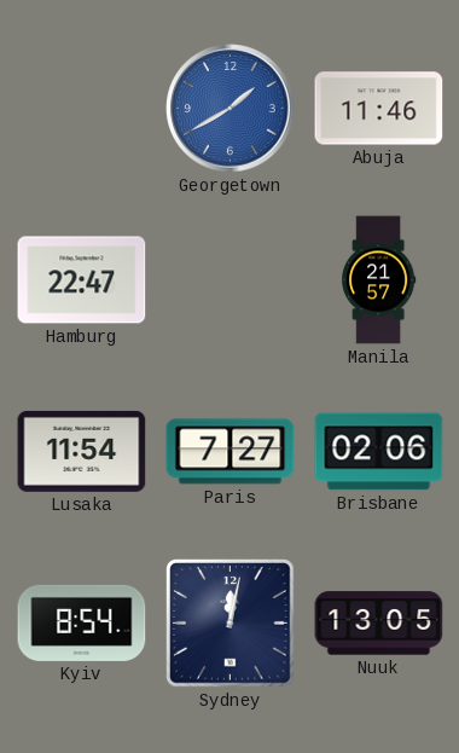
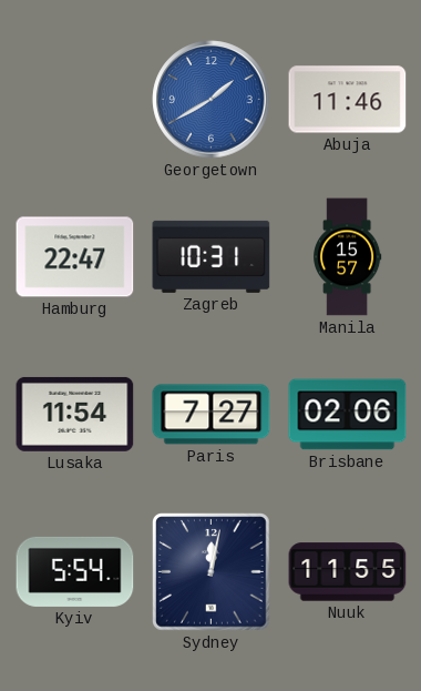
Zagreb: none -> 10:31
Manila: 21:57 -> 15:57
Kyiv: 8:54 -> 5:54
Nuuk: 13:05 -> 11:55
